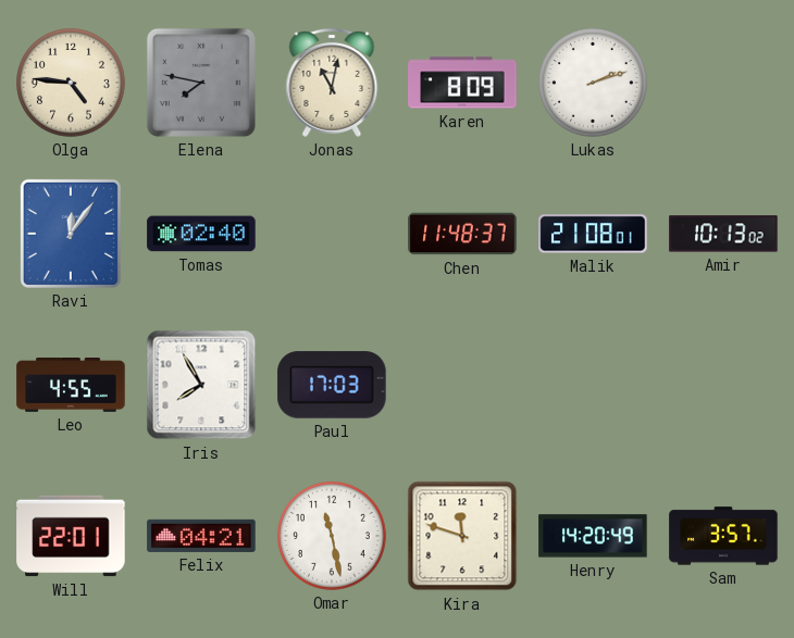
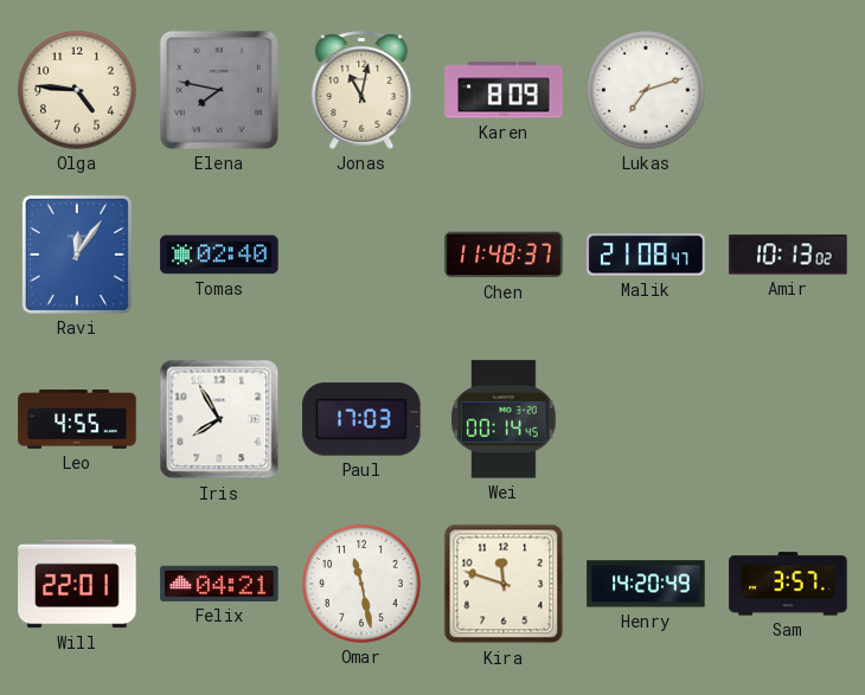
Lukas: 2:12 -> 7:12
Malik: 21:08:01 -> 21:08:47
Wei: none -> 00:14
